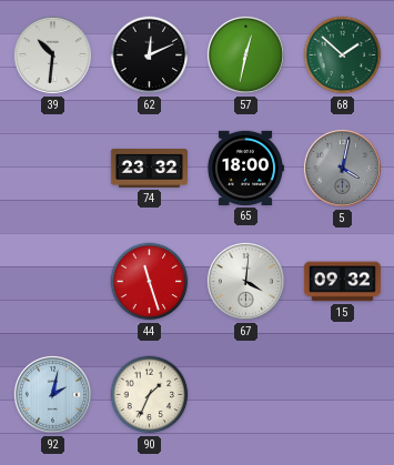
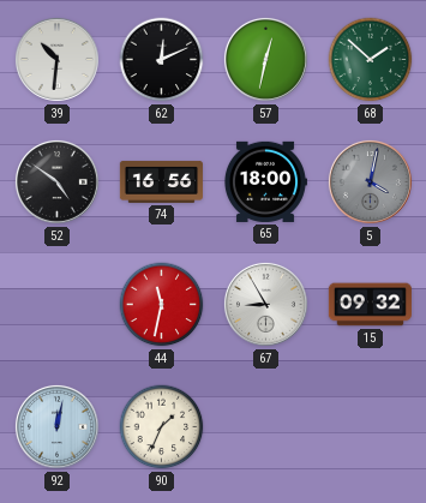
52: none -> 4:51
74: 23:32 -> 16:56
44: 11:27 -> 11:32
67: 4:01 -> 8:55
92: 2:02 -> 12:02
